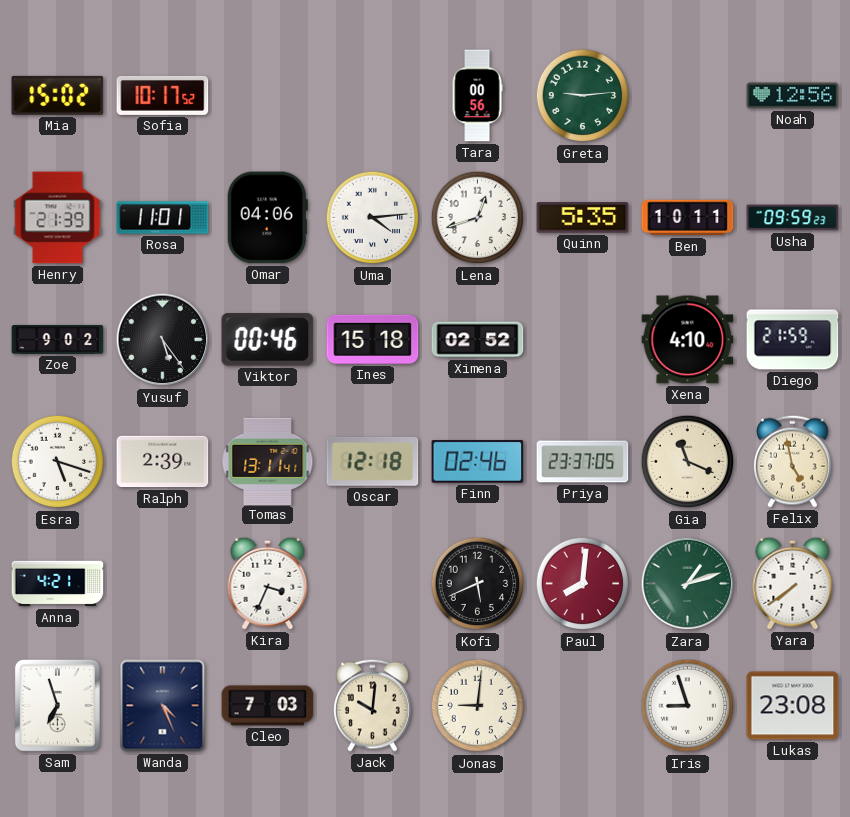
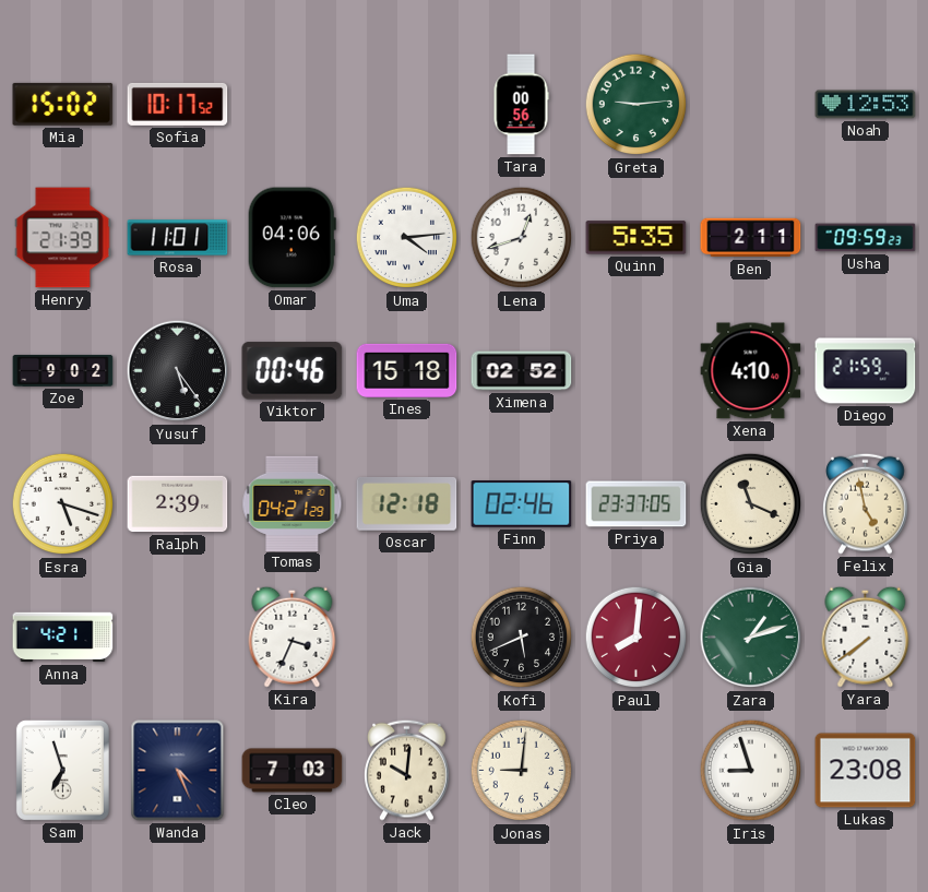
Noah: 12:56 -> 12:53
Ben: 10:11 -> 2:11
Tomas: 13:11 -> 04:21
